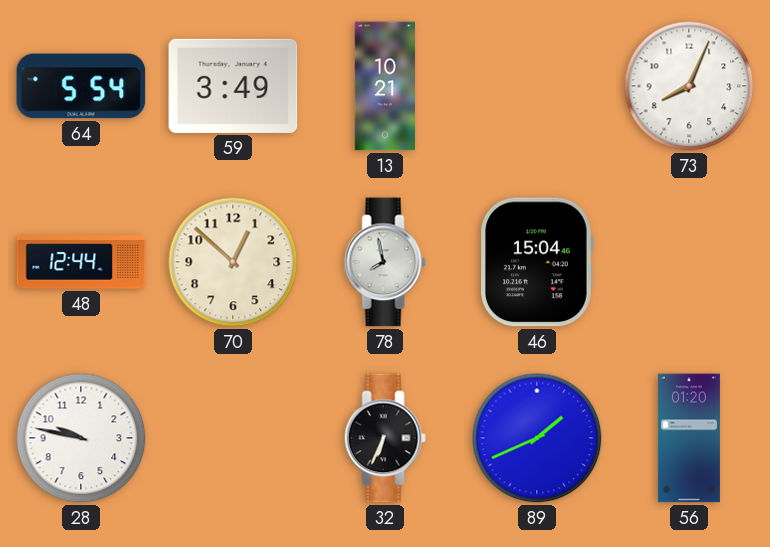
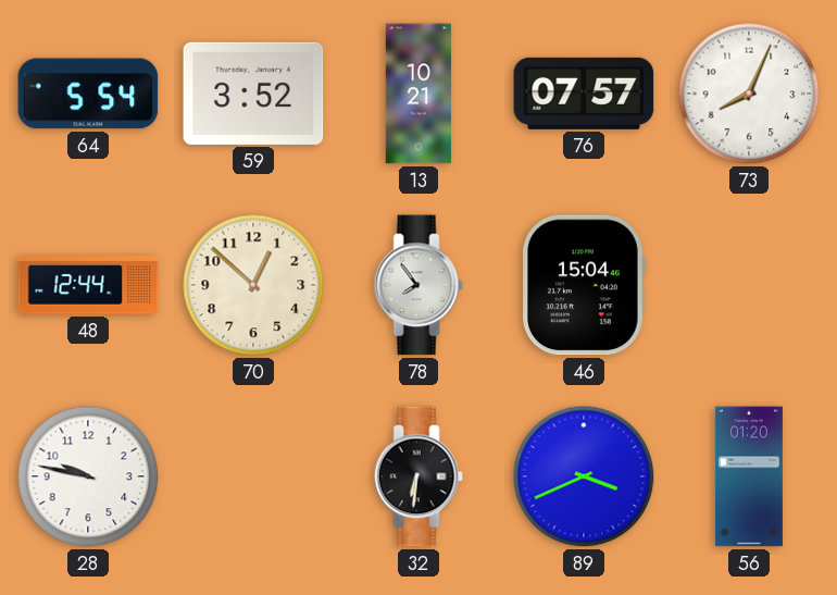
59: 3:49 -> 3:52
76: none -> 07:57
78: 7:58 -> 7:54
32: 6:34 -> 6:31
89: 1:41 -> 3:41
